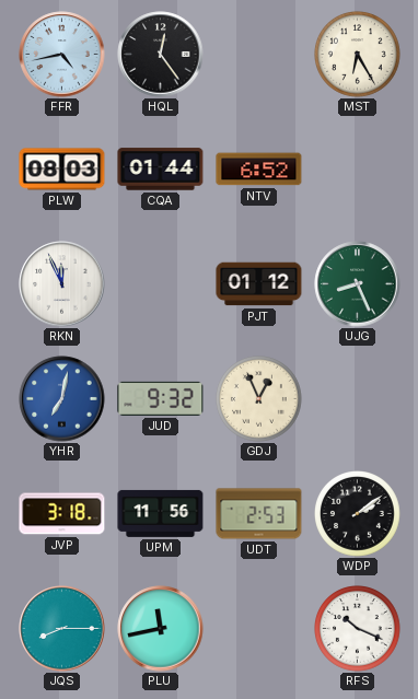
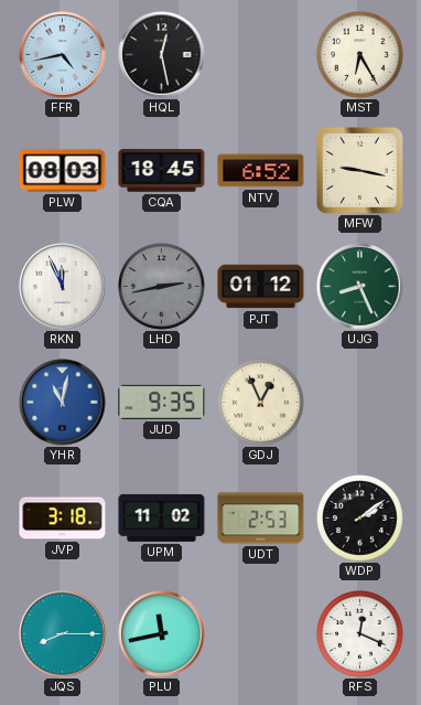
HQL: 12:24 -> 12:28
CQA: 01:44 -> 18:45
MFW: none -> 9:17
LHD: none -> 2:43
YHR: 7:02 -> 11:02
JUD: 9:32 -> 9:35
UPM: 11:56 -> 11:02
RFS: 10:19 -> 12:19
